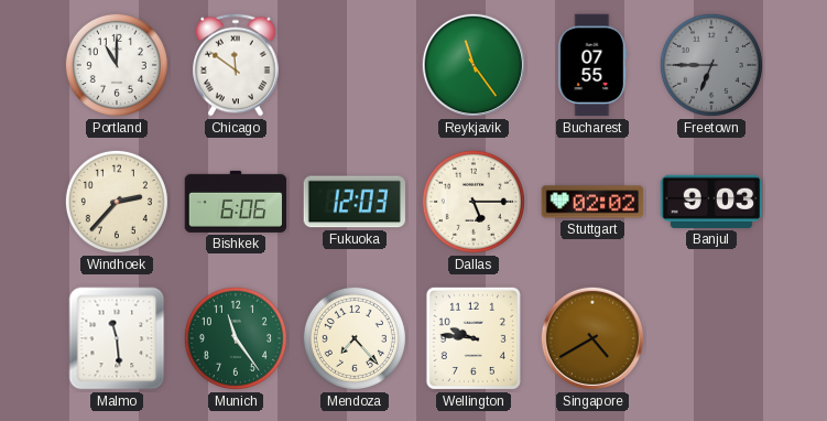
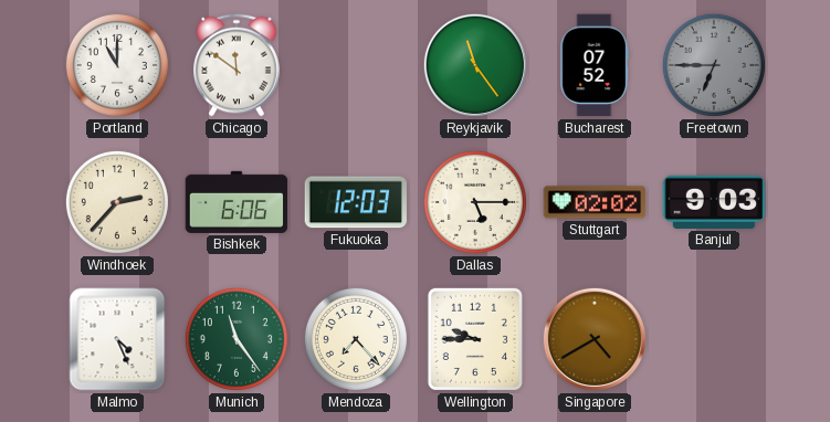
Bucharest: 07:55 -> 07:52
Malmo: 11:29 -> 4:26
Wellington: 9:46 -> 9:45
